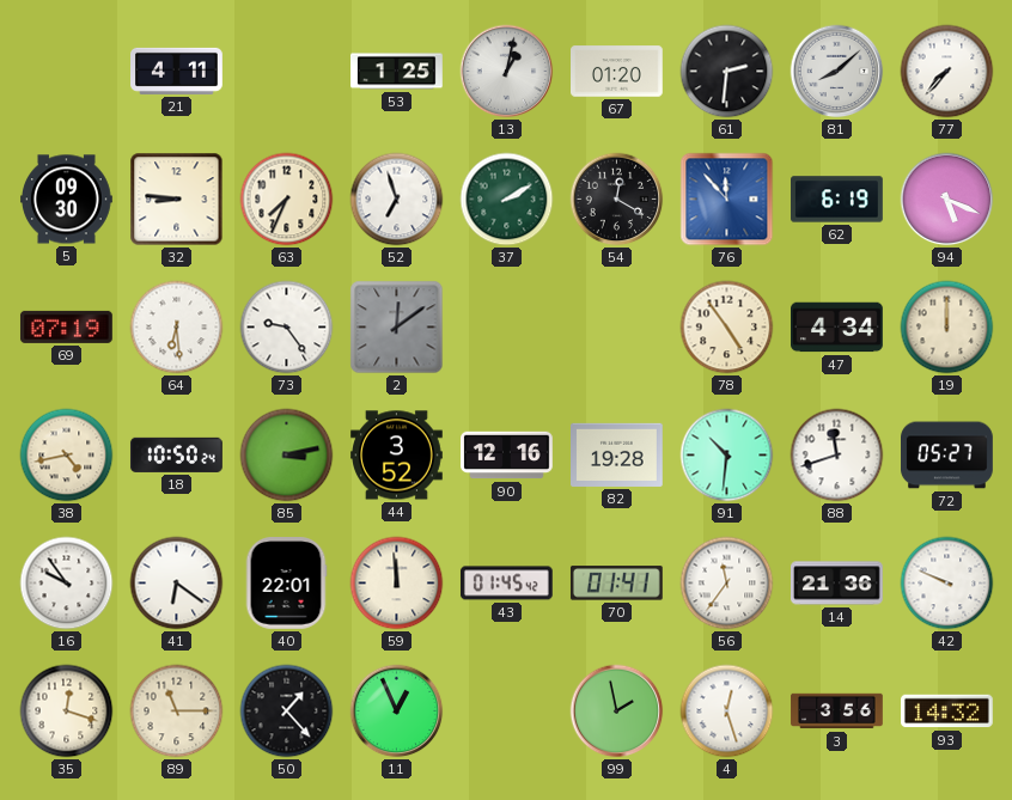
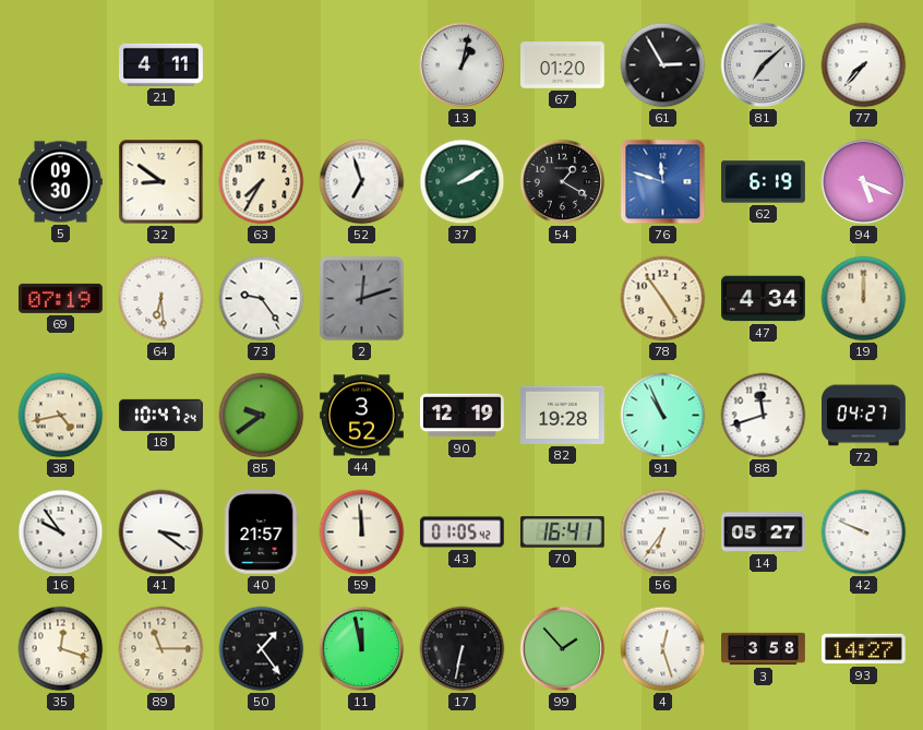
53: 1:25 -> none
61: 2:31 -> 2:55
81: 8:08 -> 7:08
32: 8:46 -> 8:51
63: 7:34 -> 7:35
54: 12:20 -> 1:20
76: 11:53 -> 11:48
2: 12:09 -> 12:12
18: 10:50 -> 10:47
85: 3:13 -> 9:39
90: 12:16 -> 12:19
91: 10:31 -> 10:56
72: 05:27 -> 04:27
41: 6:21 -> 3:21
40: 22:01 -> 21:57
43: 01:45 -> 01:05
70: 01:41 -> 16:41
56: 11:36 -> 6:36
14: 21:36 -> 05:27
50: 1:23 -> 1:24
11: 12:56 -> 11:58
17: none -> 6:32
99: 1:58 -> 1:53
3: 3:56 -> 3:58
93: 14:32 -> 14:27
